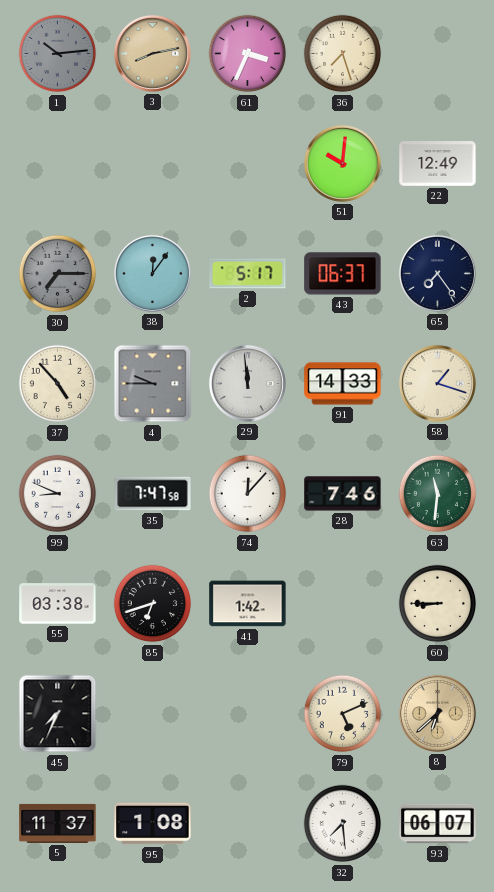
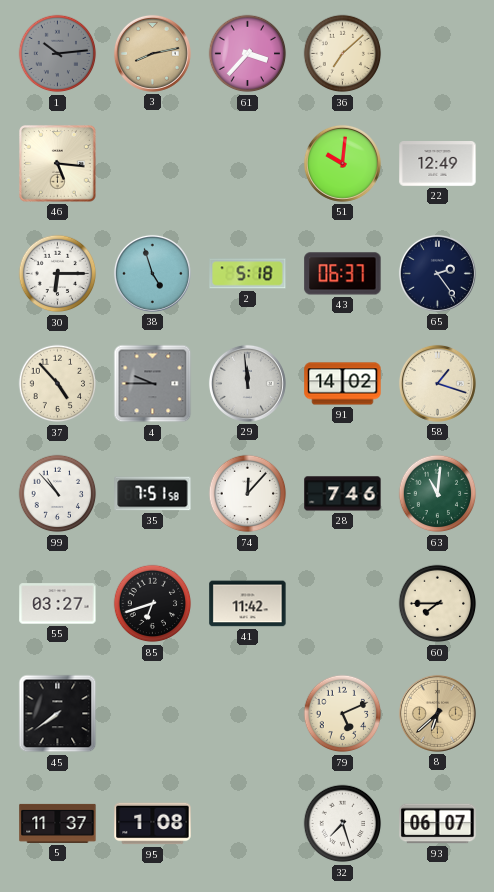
61: 3:34 -> 3:37
36: 7:27 -> 7:08
46: none -> 5:16
30: 7:15 -> 6:15
30 dial: grey -> white
38: 12:06 -> 4:57
2: 5:17 -> 5:18
65: 7:24 -> 2:24
91: 14:33 -> 14:02
99: 8:49 -> 10:53
35: 7:47 -> 7:51
63: 11:31 -> 11:01
55: 03:38 -> 03:27
41: 1:42 -> 11:42
60: 8:45 -> 7:45
45: 7:34 -> 7:39
32: 7:29 -> 7:27
